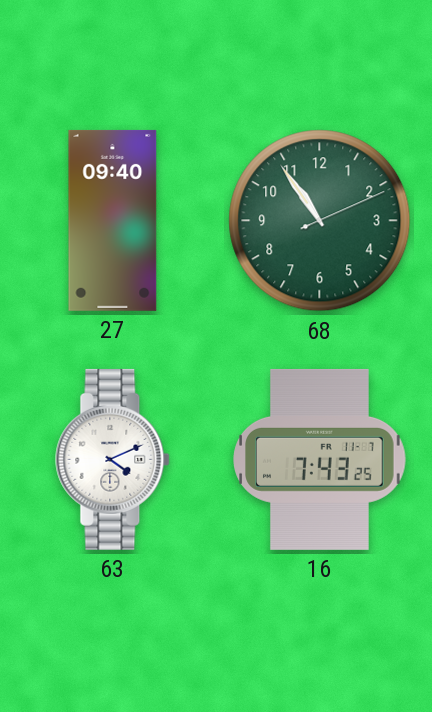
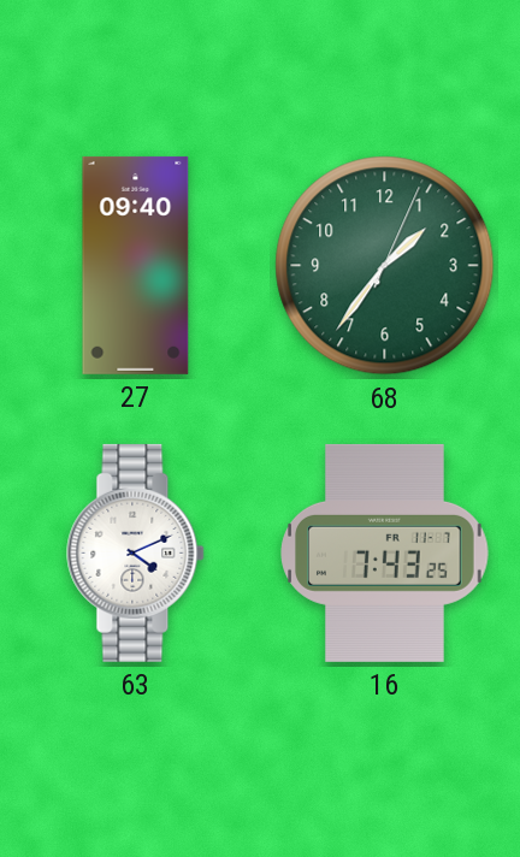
68: 10:54 -> 1:36
